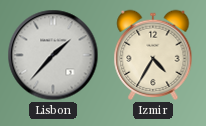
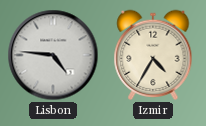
Lisbon: 1:37 -> 4:46
